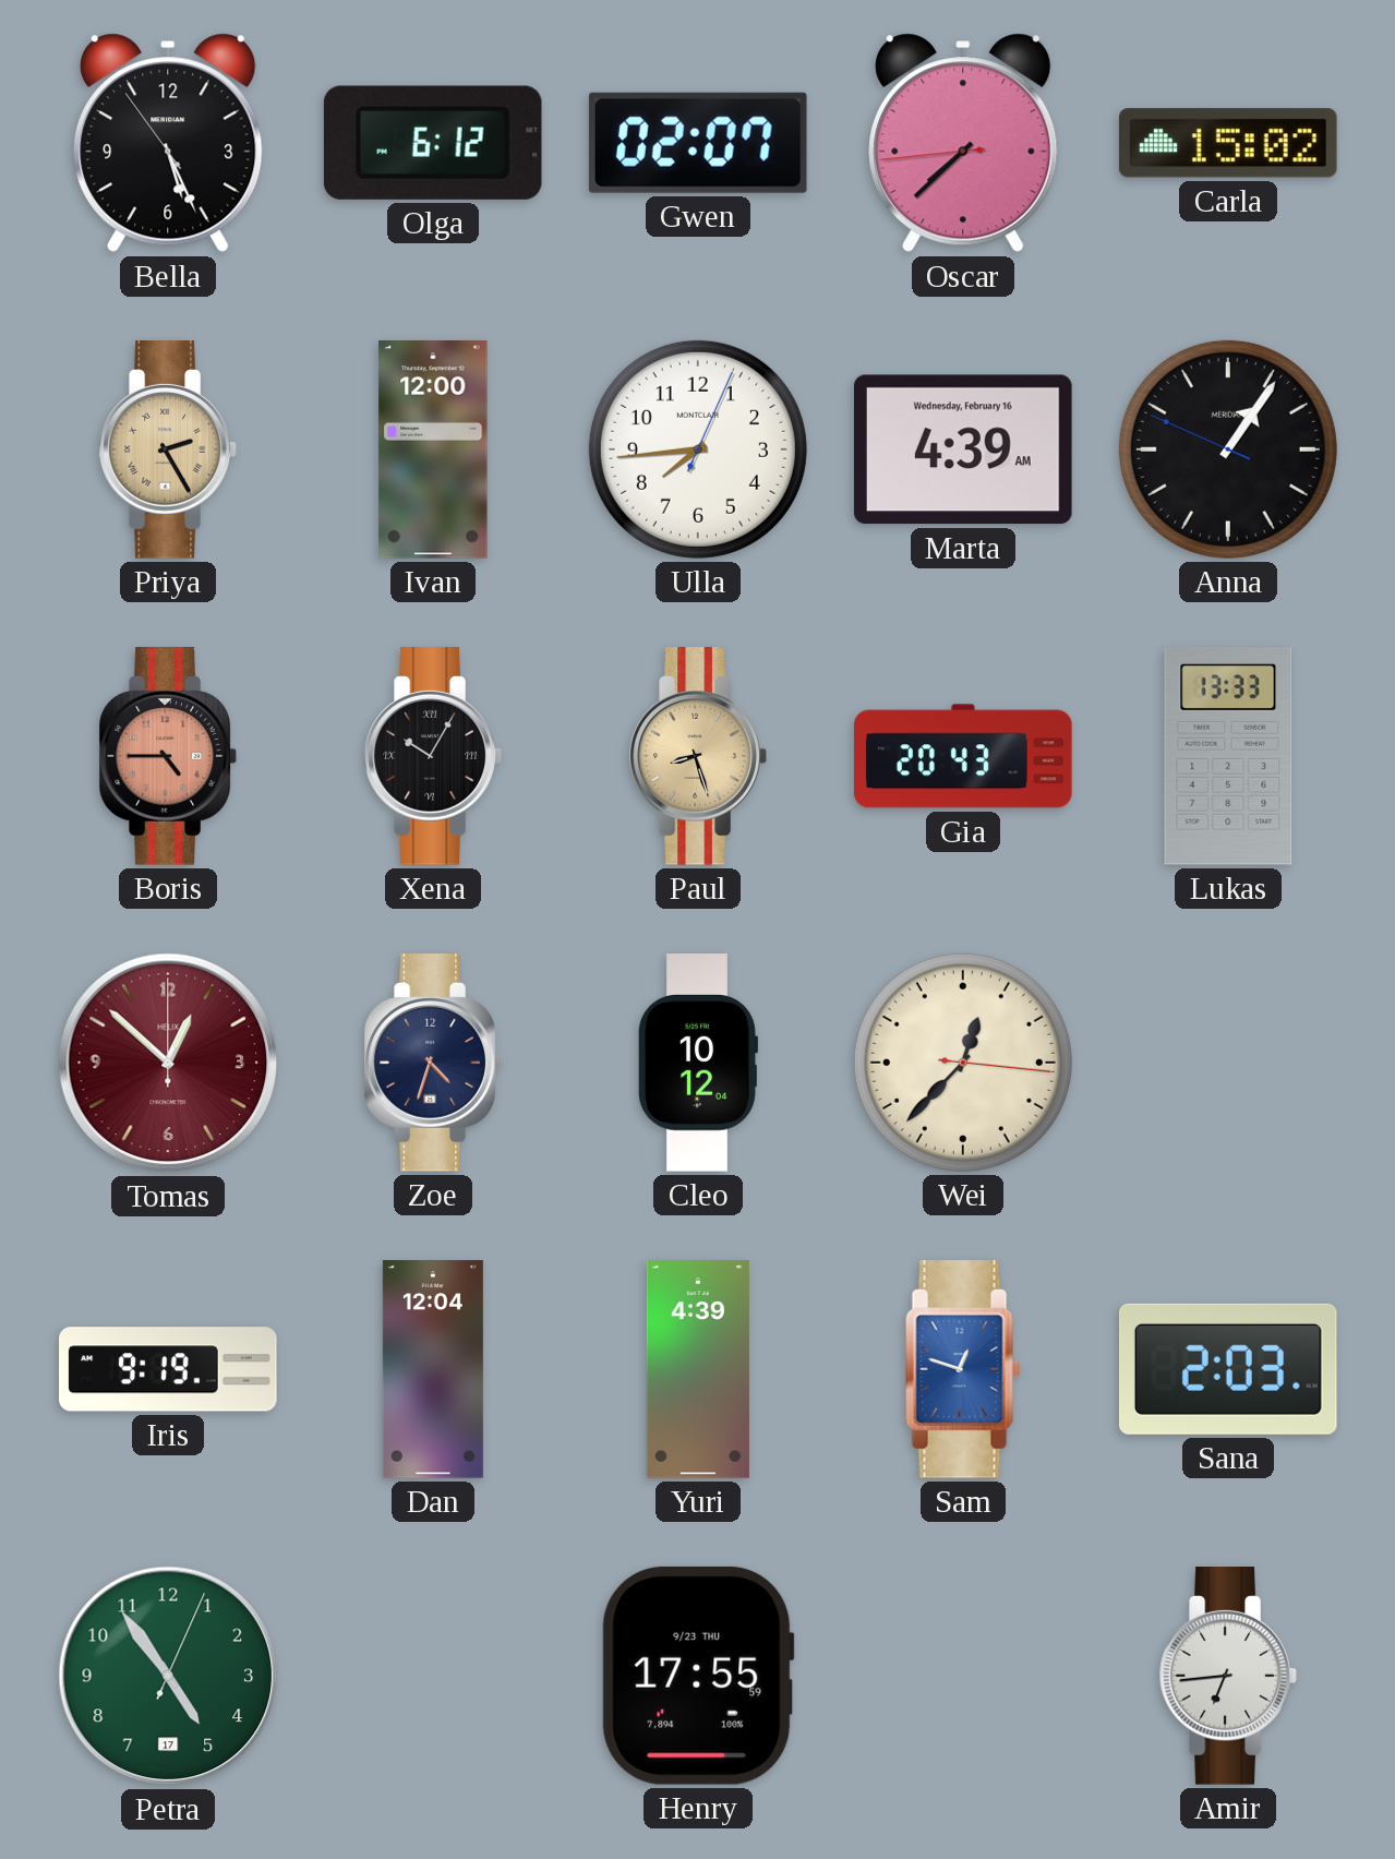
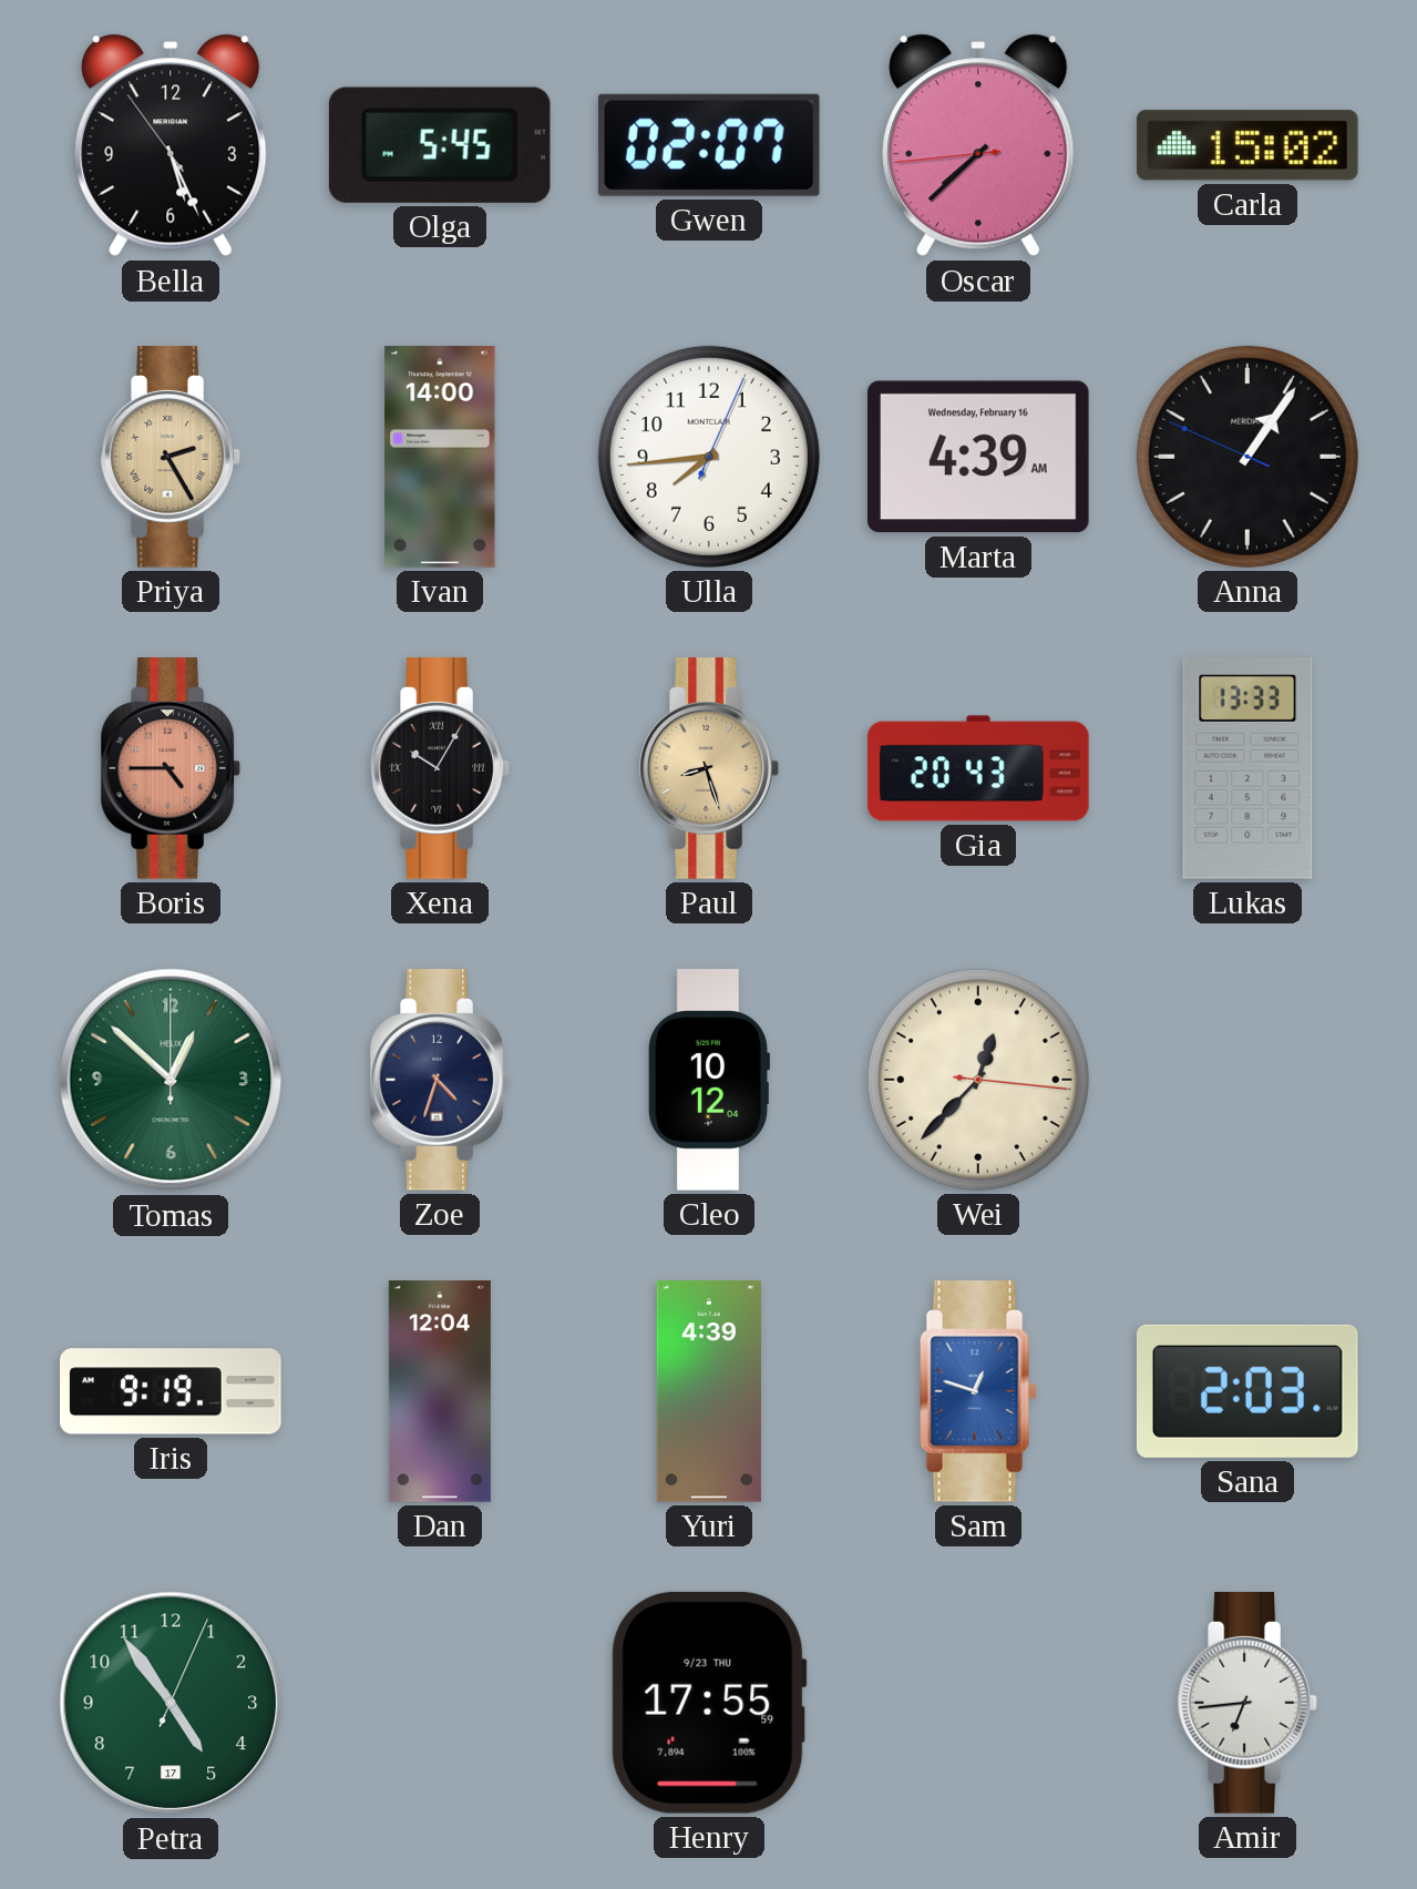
Olga: 6:12 -> 5:45
Ivan: 12:00 -> 14:00
Tomas dial: burgundy -> green
